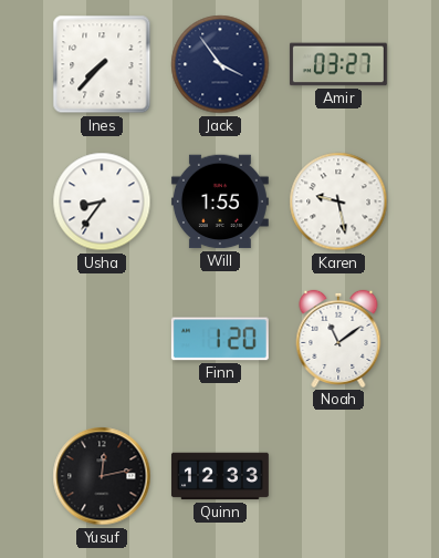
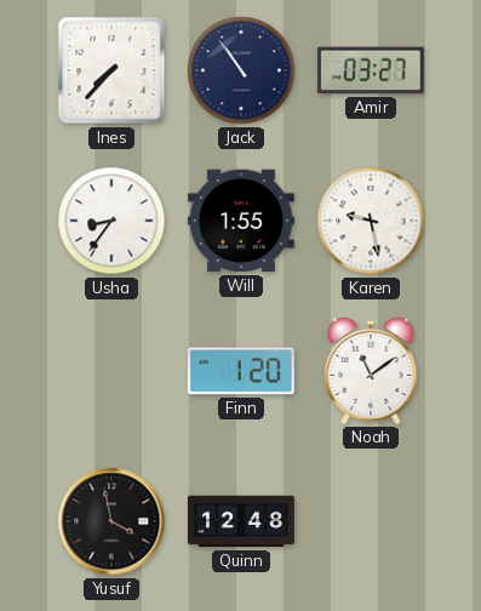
Jack: 3:54 -> 10:54
Yusuf: 12:13 -> 3:58
Quinn: 12:33 -> 12:48
